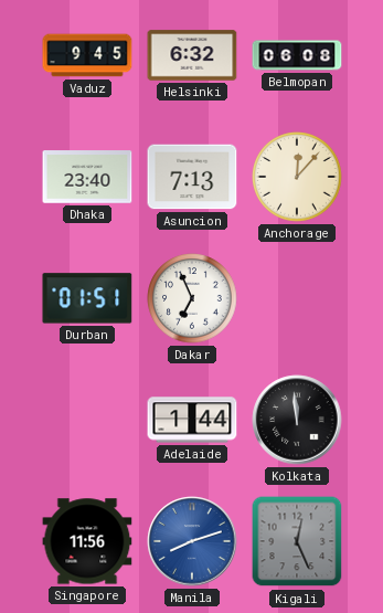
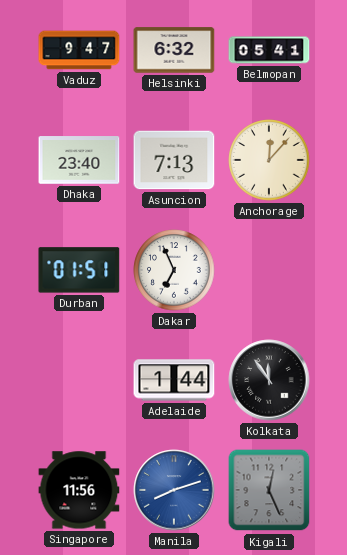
Vaduz: 9:45 -> 9:47
Belmopan: 06:08 -> 05:41
Kolkata: 11:59 -> 11:54
